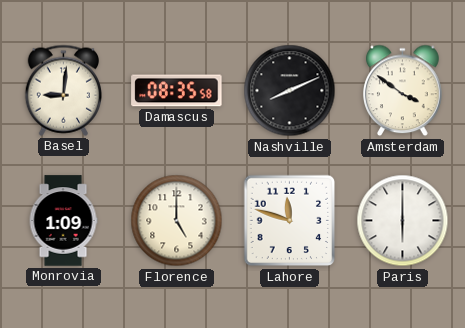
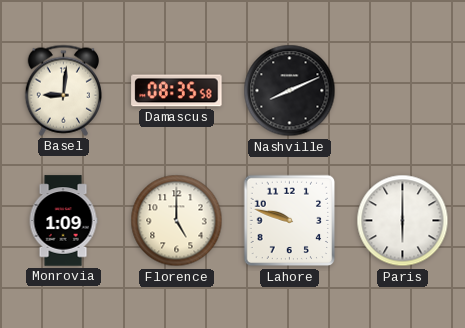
Amsterdam: 3:51 -> none
Lahore: 11:48 -> 9:48
